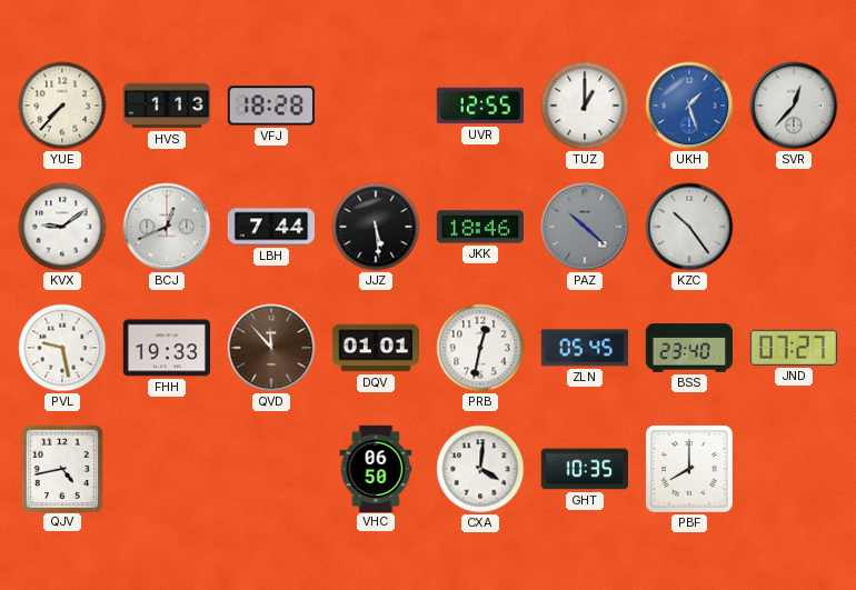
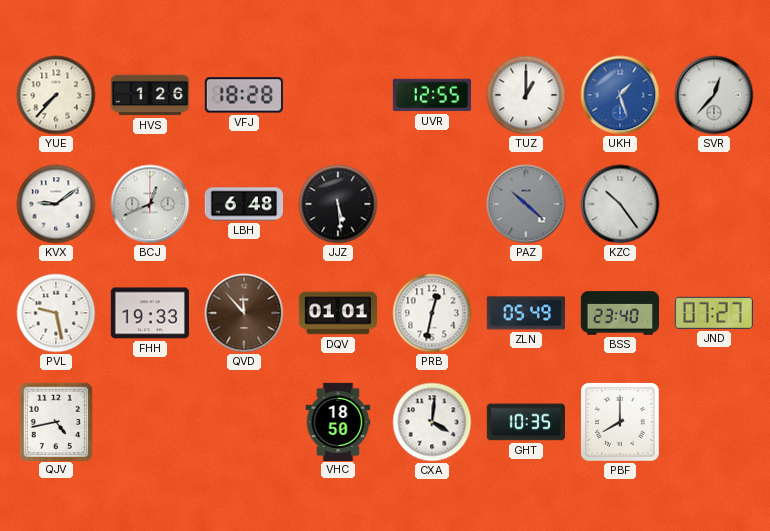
HVS: 1:13 -> 1:26
LBH: 7:44 -> 6:48
JKK: 18:46 -> none
ZLN: 05:45 -> 05:49
VHC: 06:50 -> 18:50
